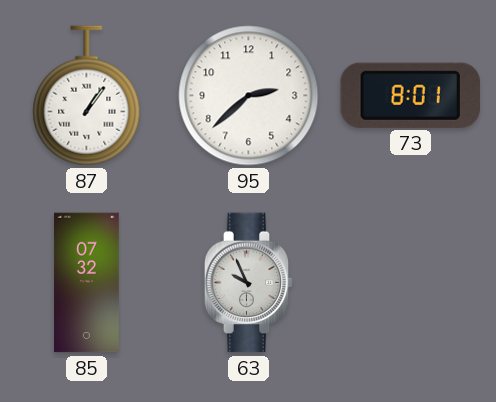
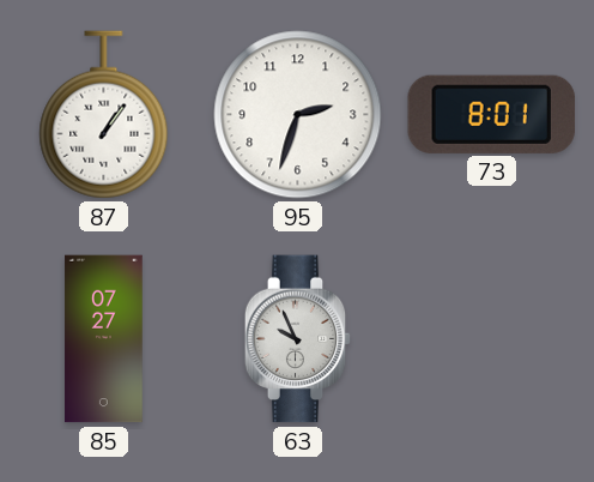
95: 2:38 -> 2:33
85: 07:32 -> 07:27
